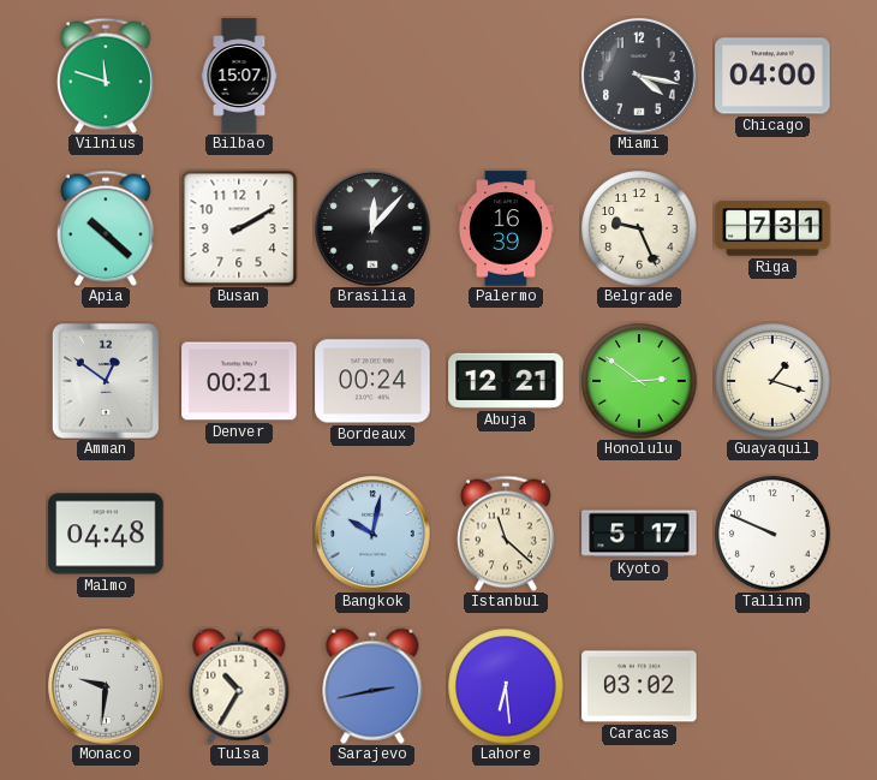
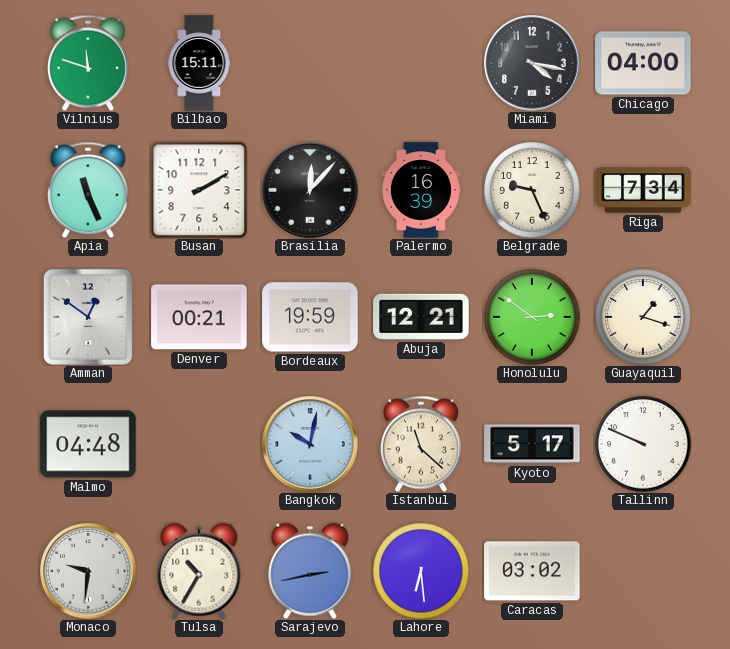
Bilbao: 15:07 -> 15:11
Apia: 10:22 -> 11:26
Riga: 7:31 -> 7:34
Bordeaux: 00:24 -> 19:59
